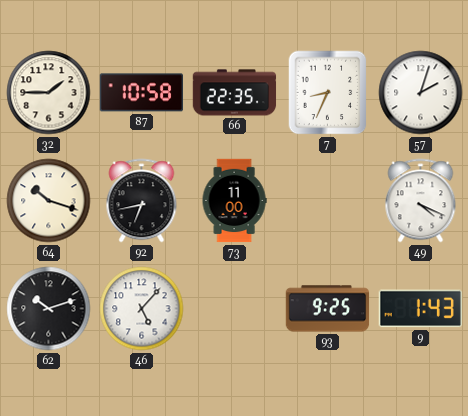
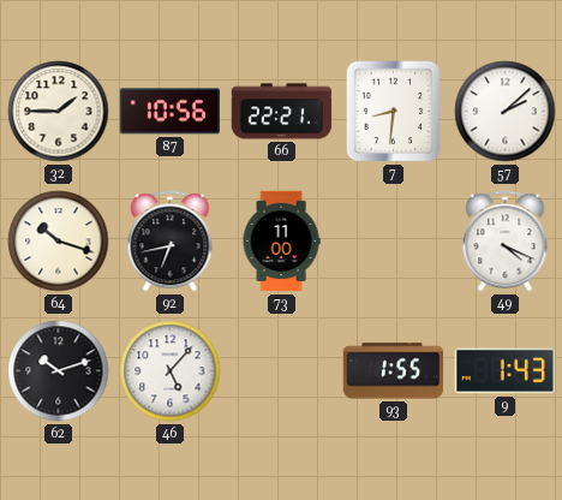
87: 10:58 -> 10:56
66: 22:35 -> 22:21
7: 8:34 -> 8:31
57: 2:03 -> 2:08
93: 9:25 -> 1:55
